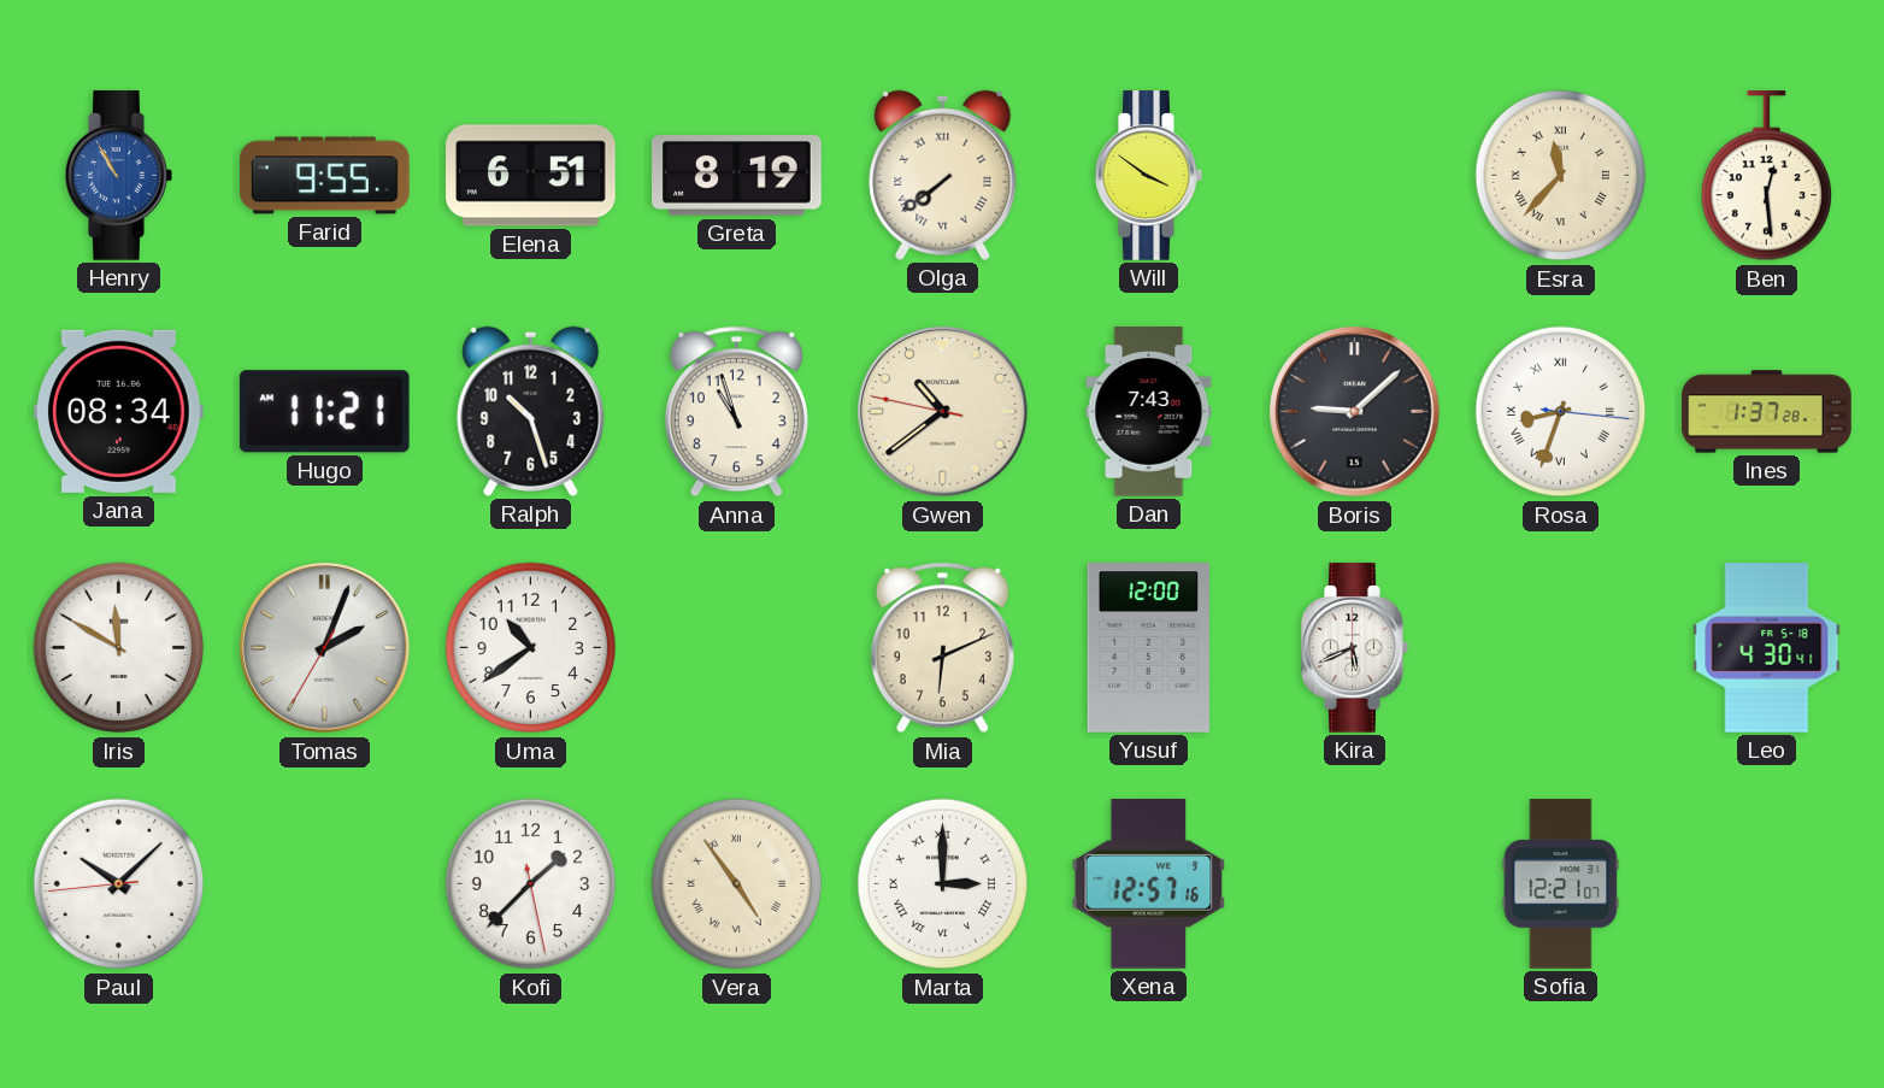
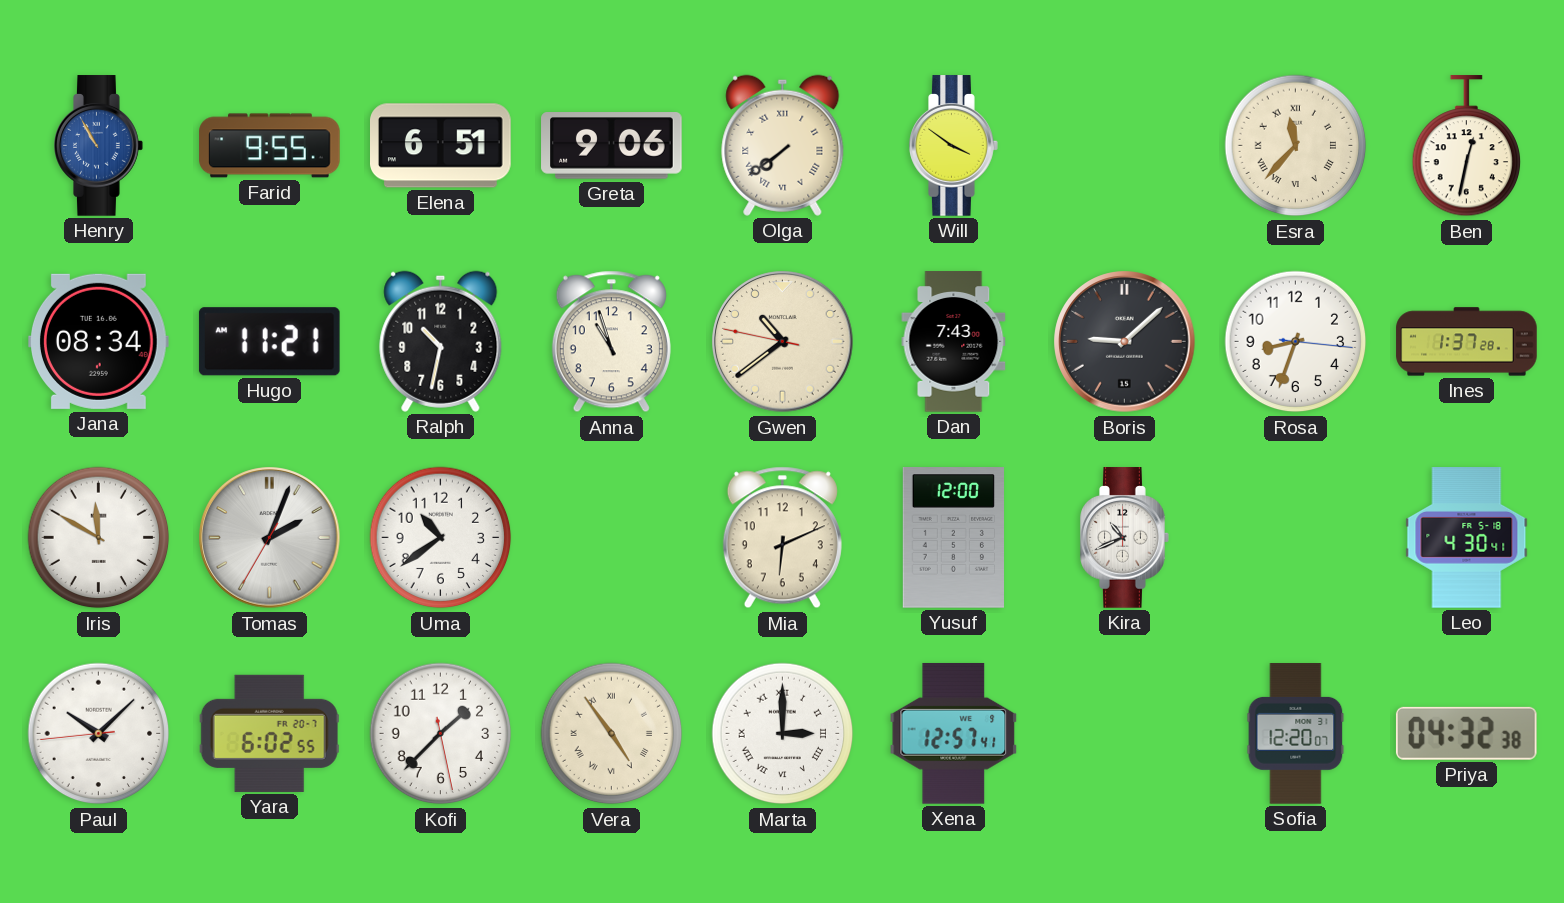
Greta: 8:19 -> 9:06
Ben: 12:29 -> 12:32
Ralph: 10:27 -> 10:32
Rosa numerals: Roman -> Arabic
Kira: 5:41 -> 10:41
Yara: none -> 6:02
Xena: 12:57:16 -> 12:57:41
Sofia: 12:21 -> 12:20
Priya: none -> 04:32
